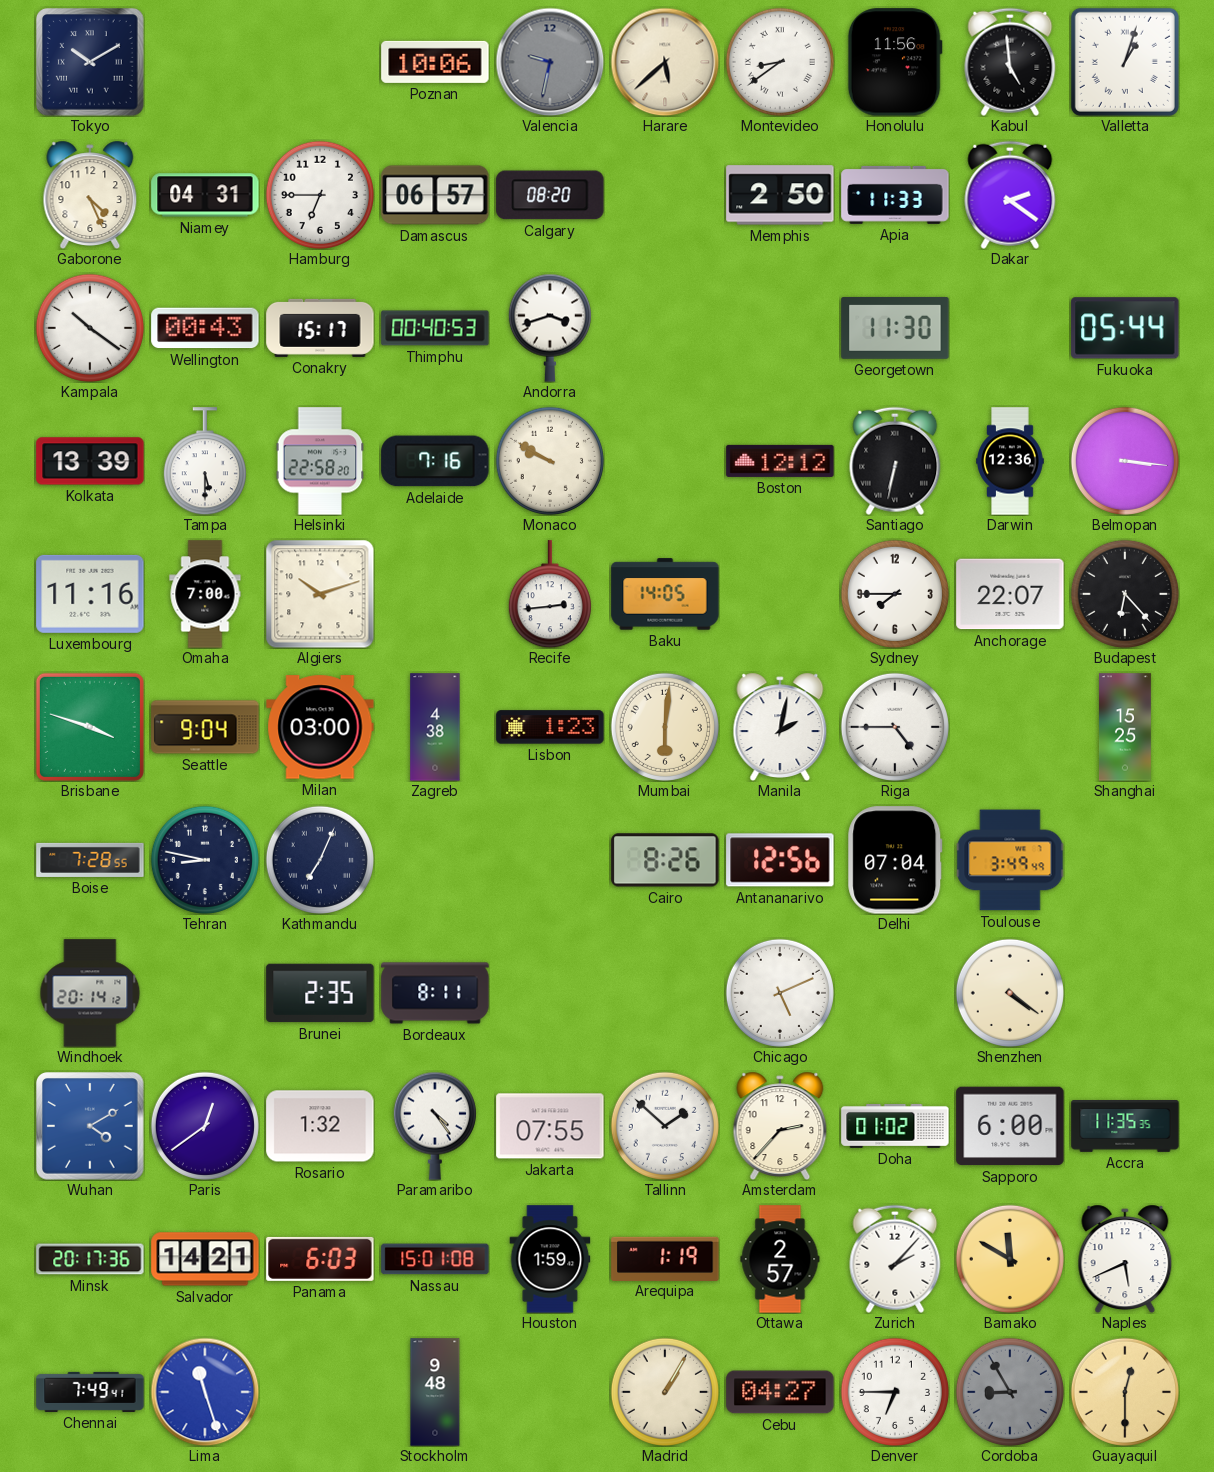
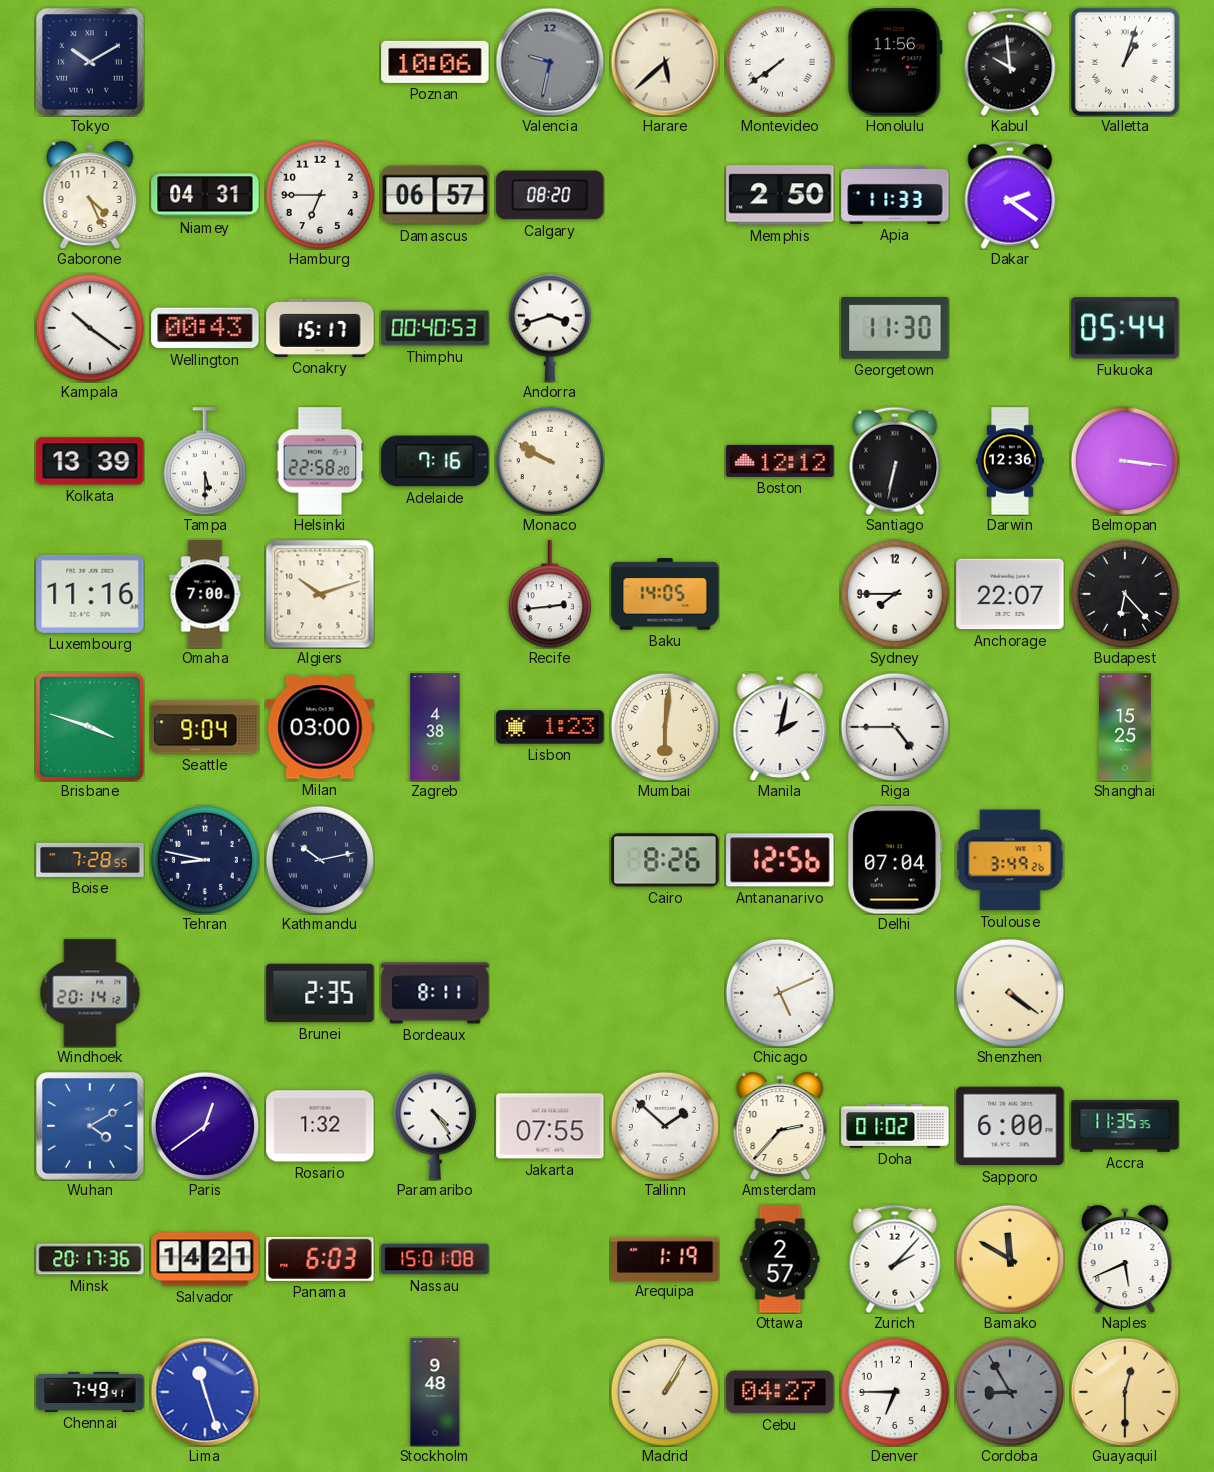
Montevideo: 8:39 -> 7:39
Kabul: 4:59 -> 9:59
Kathmandu: 7:04 -> 10:13
Toulouse: 3:49:49 -> 3:49:26
Houston: 1:59 -> none
